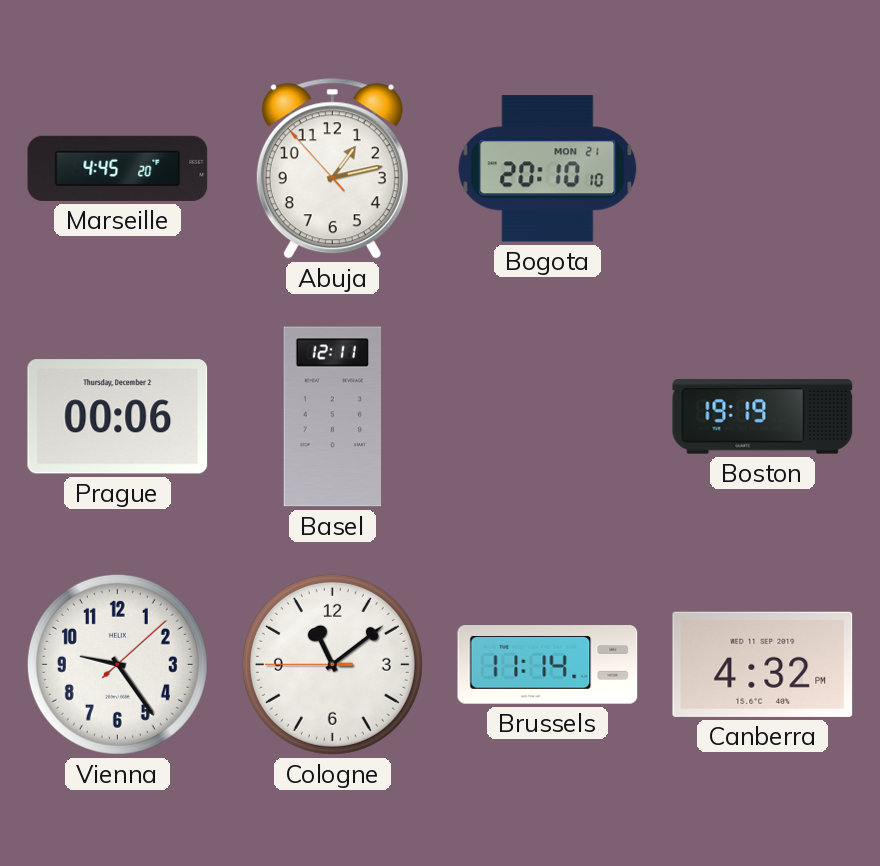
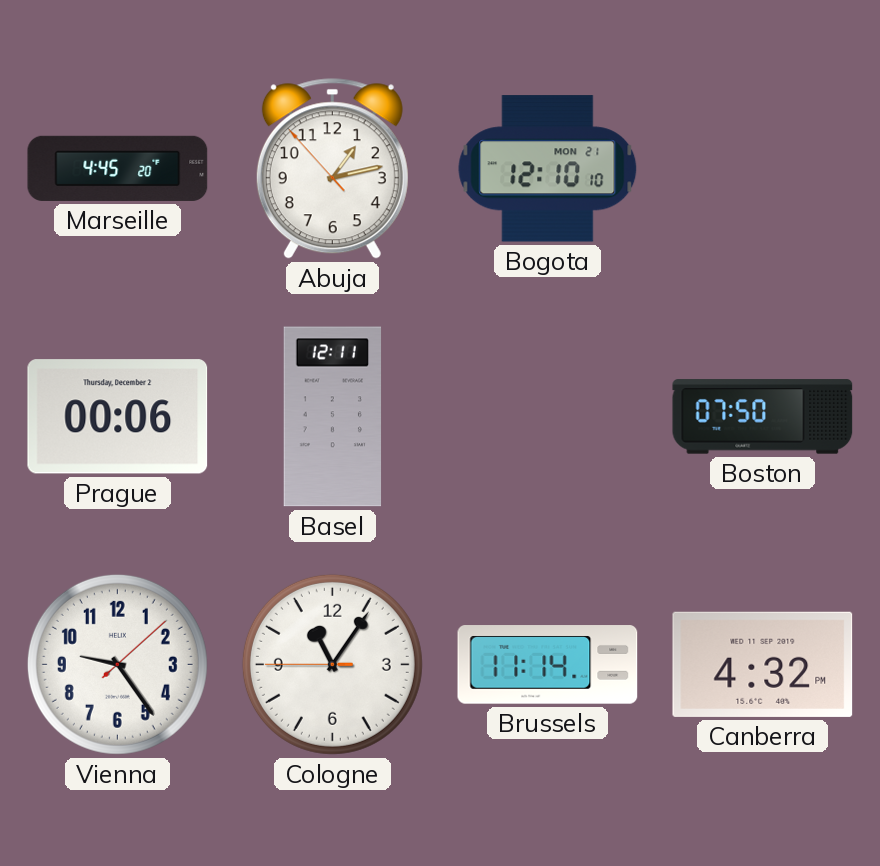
Bogota: 20:10 -> 12:10
Boston: 19:19 -> 07:50
Cologne: 11:08 -> 11:05
